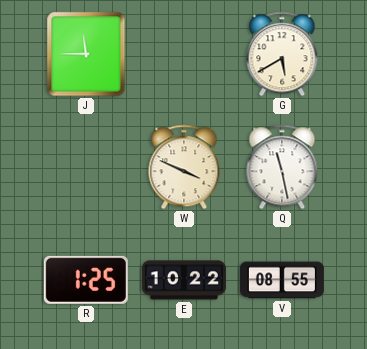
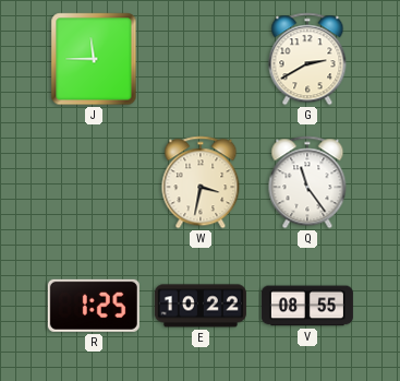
G: 5:40 -> 2:40
W: 3:49 -> 3:32
Q: 11:28 -> 11:24
